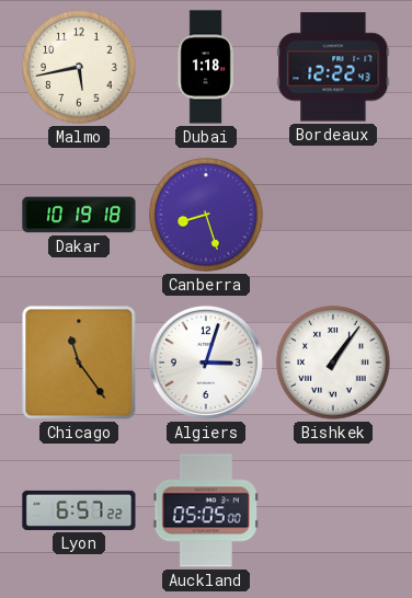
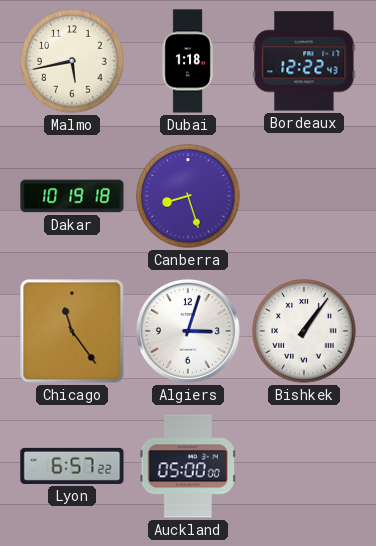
Auckland: 05:05 -> 05:00
